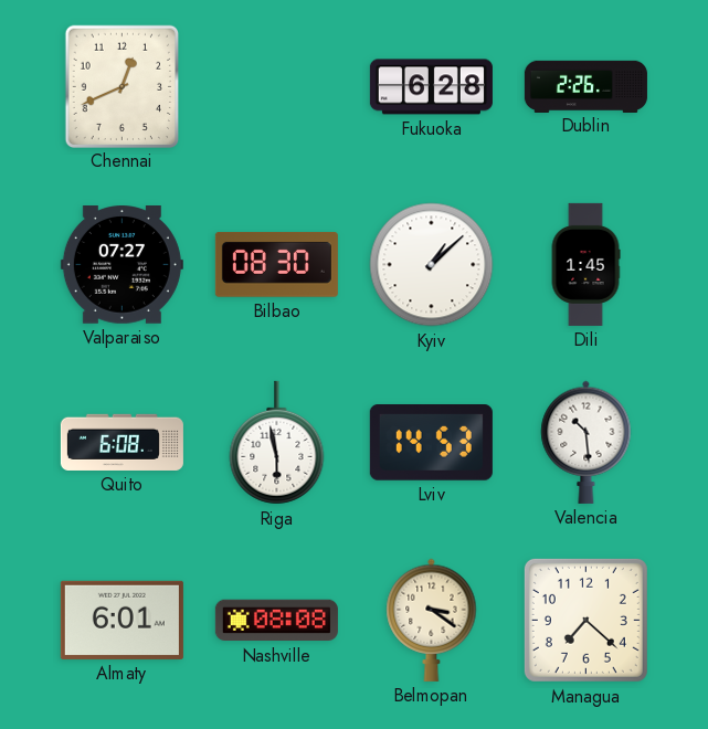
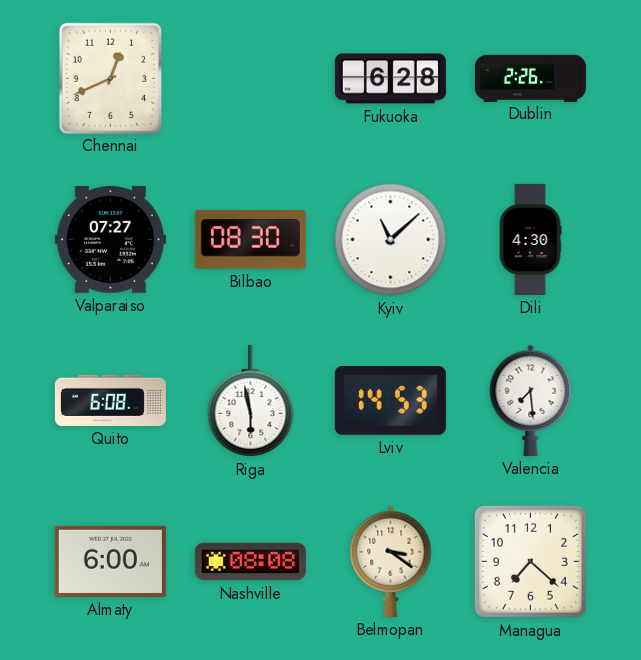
Kyiv: 1:08 -> 11:08
Dili: 1:45 -> 4:30
Valencia: 10:29 -> 7:29
Almaty: 6:01 -> 6:00
